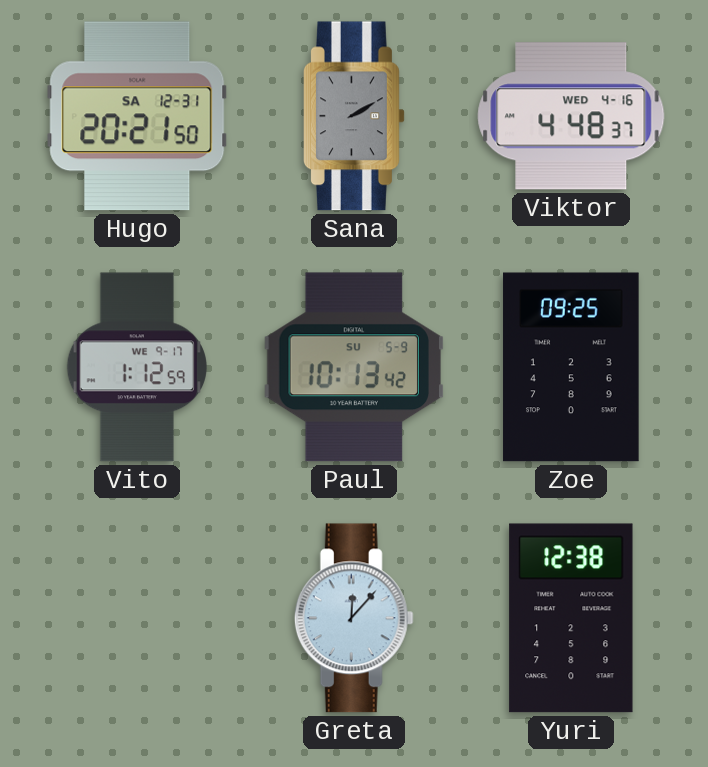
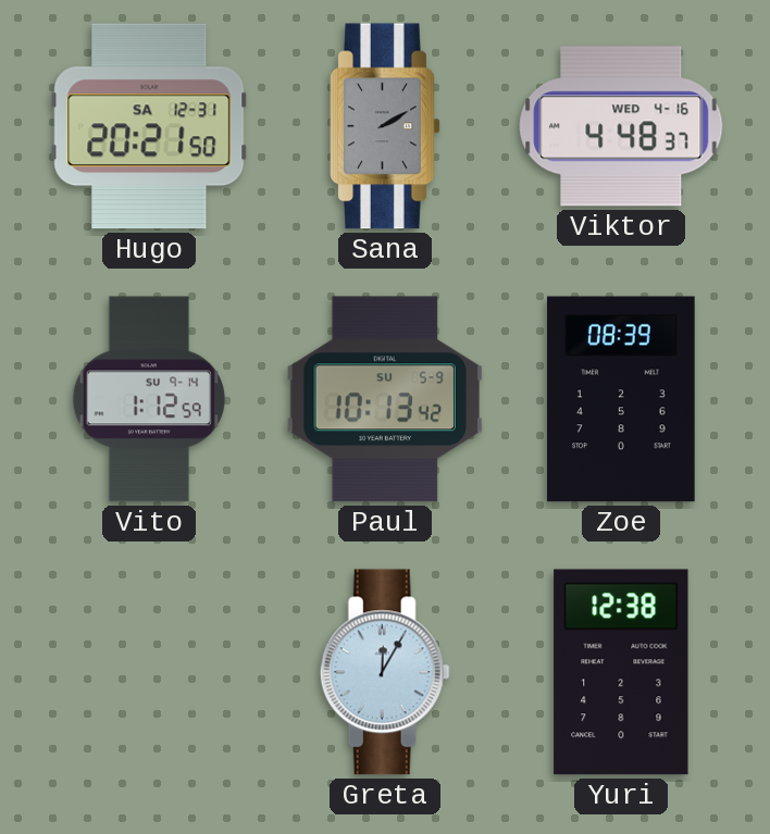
Vito date: WE 9-17 -> SU 9-14
Zoe: 09:25 -> 08:39
Greta: 12:07 -> 12:05
